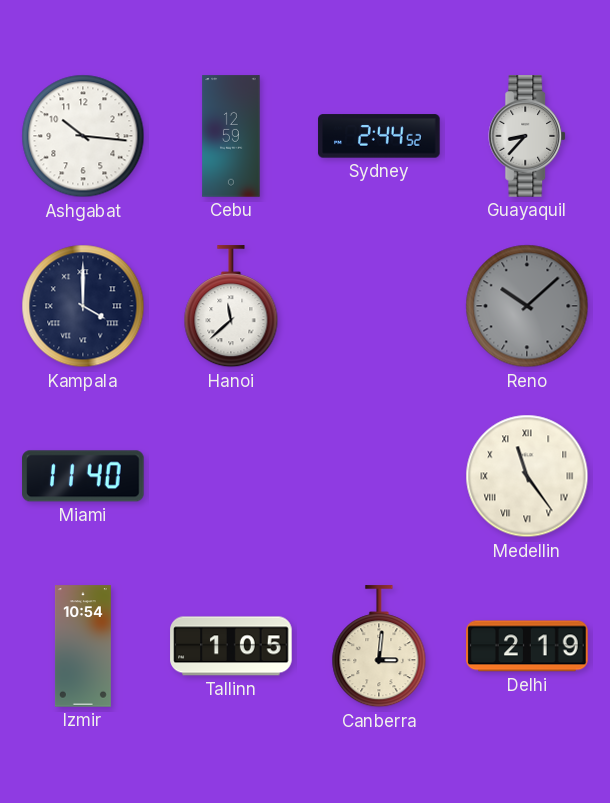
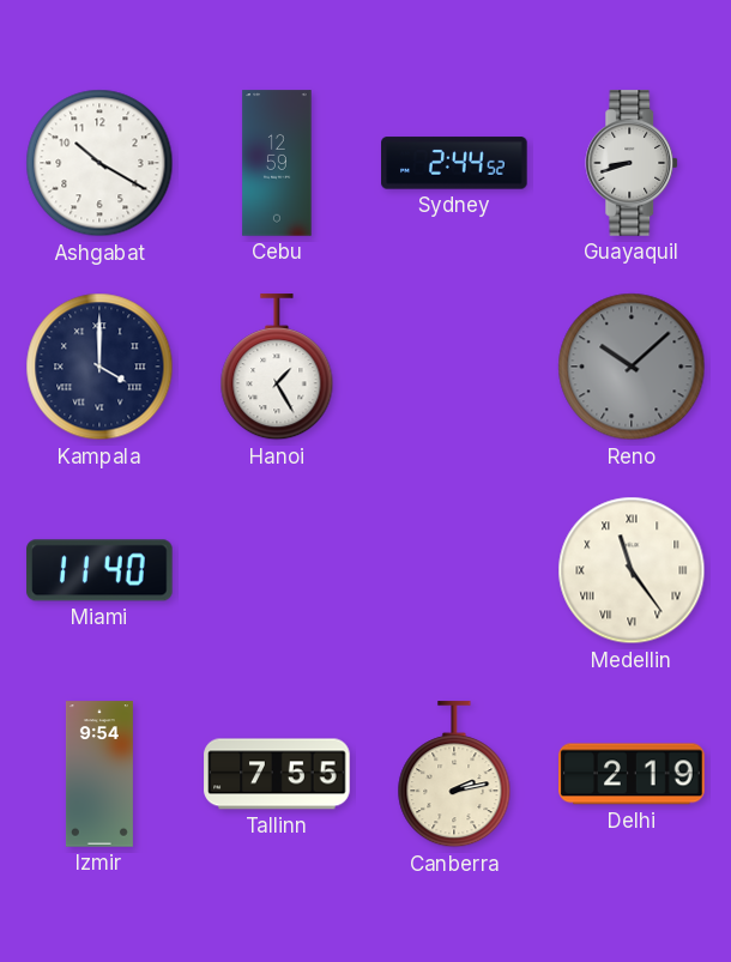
Ashgabat: 10:16 -> 10:20
Guayaquil: 8:37 -> 8:42
Hanoi: 11:38 -> 1:25
Izmir: 10:54 -> 9:54
Tallinn: 1:05 -> 7:55
Canberra: 3:01 -> 2:13
